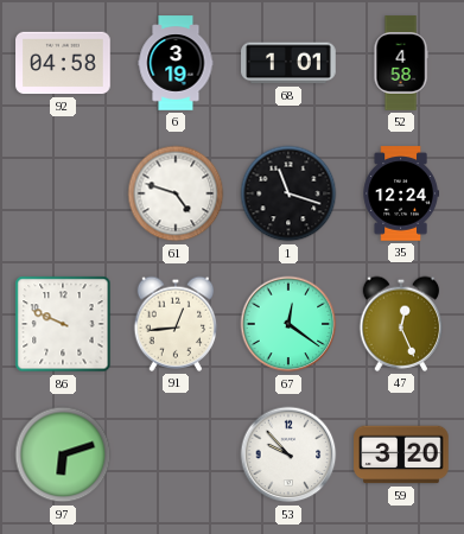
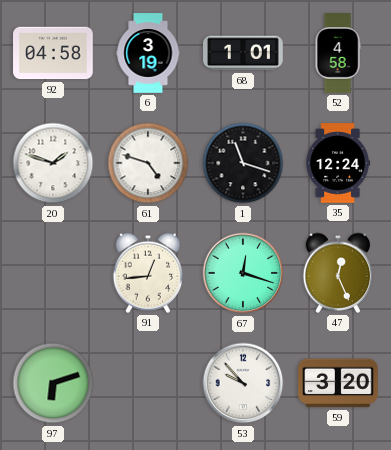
20: none -> 1:48
86: 9:49 -> none
67: 12:21 -> 12:18
